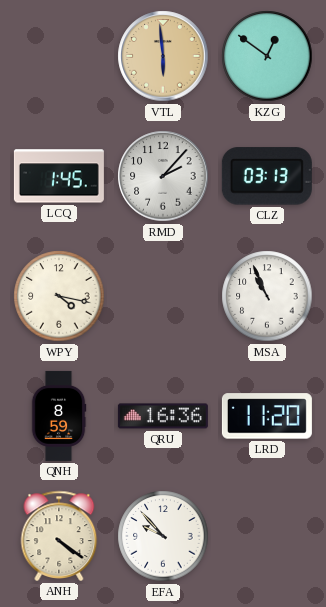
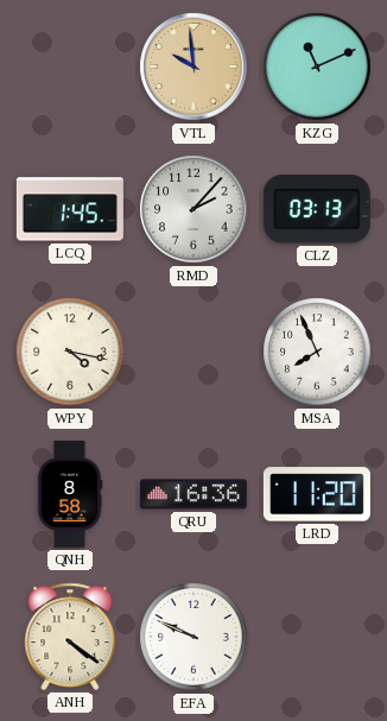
VTL: 5:59 -> 9:59
KZG: 12:51 -> 11:11
MSA: 10:56 -> 7:56
QNH: 8:59 -> 8:58
EFA: 9:53 -> 9:49
